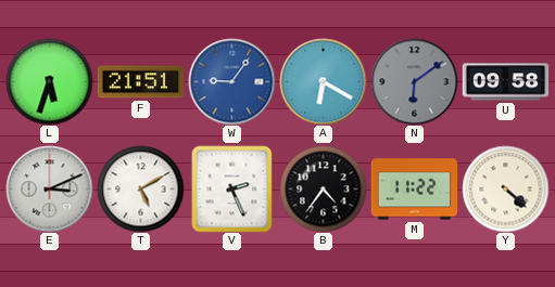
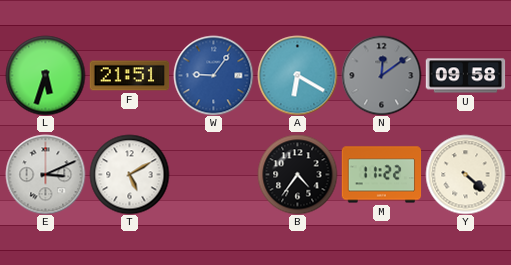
N: 6:09 -> 12:09
V: 2:26 -> none
